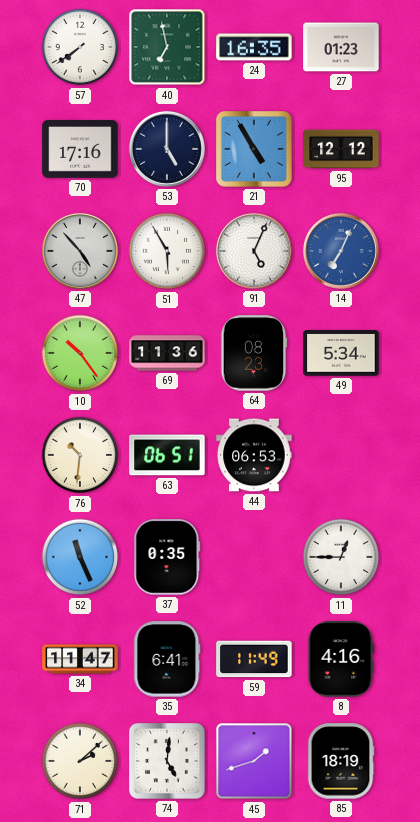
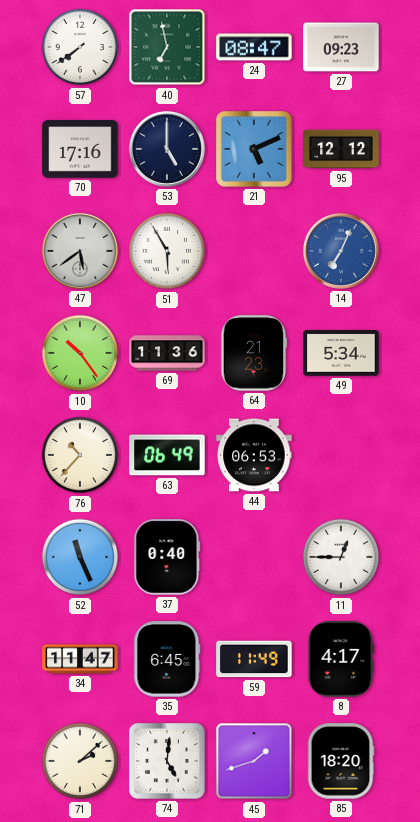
24: 16:35 -> 08:47
27: 01:23 -> 09:23
21: 4:55 -> 5:11
47: 4:53 -> 5:39
91: 5:04 -> none
64: 08:23 -> 21:23
76: 10:31 -> 10:37
63: 06:51 -> 06:49
37: 0:35 -> 0:40
35: 6:41 -> 6:45
8: 4:16 -> 4:17
85: 18:19 -> 18:20
